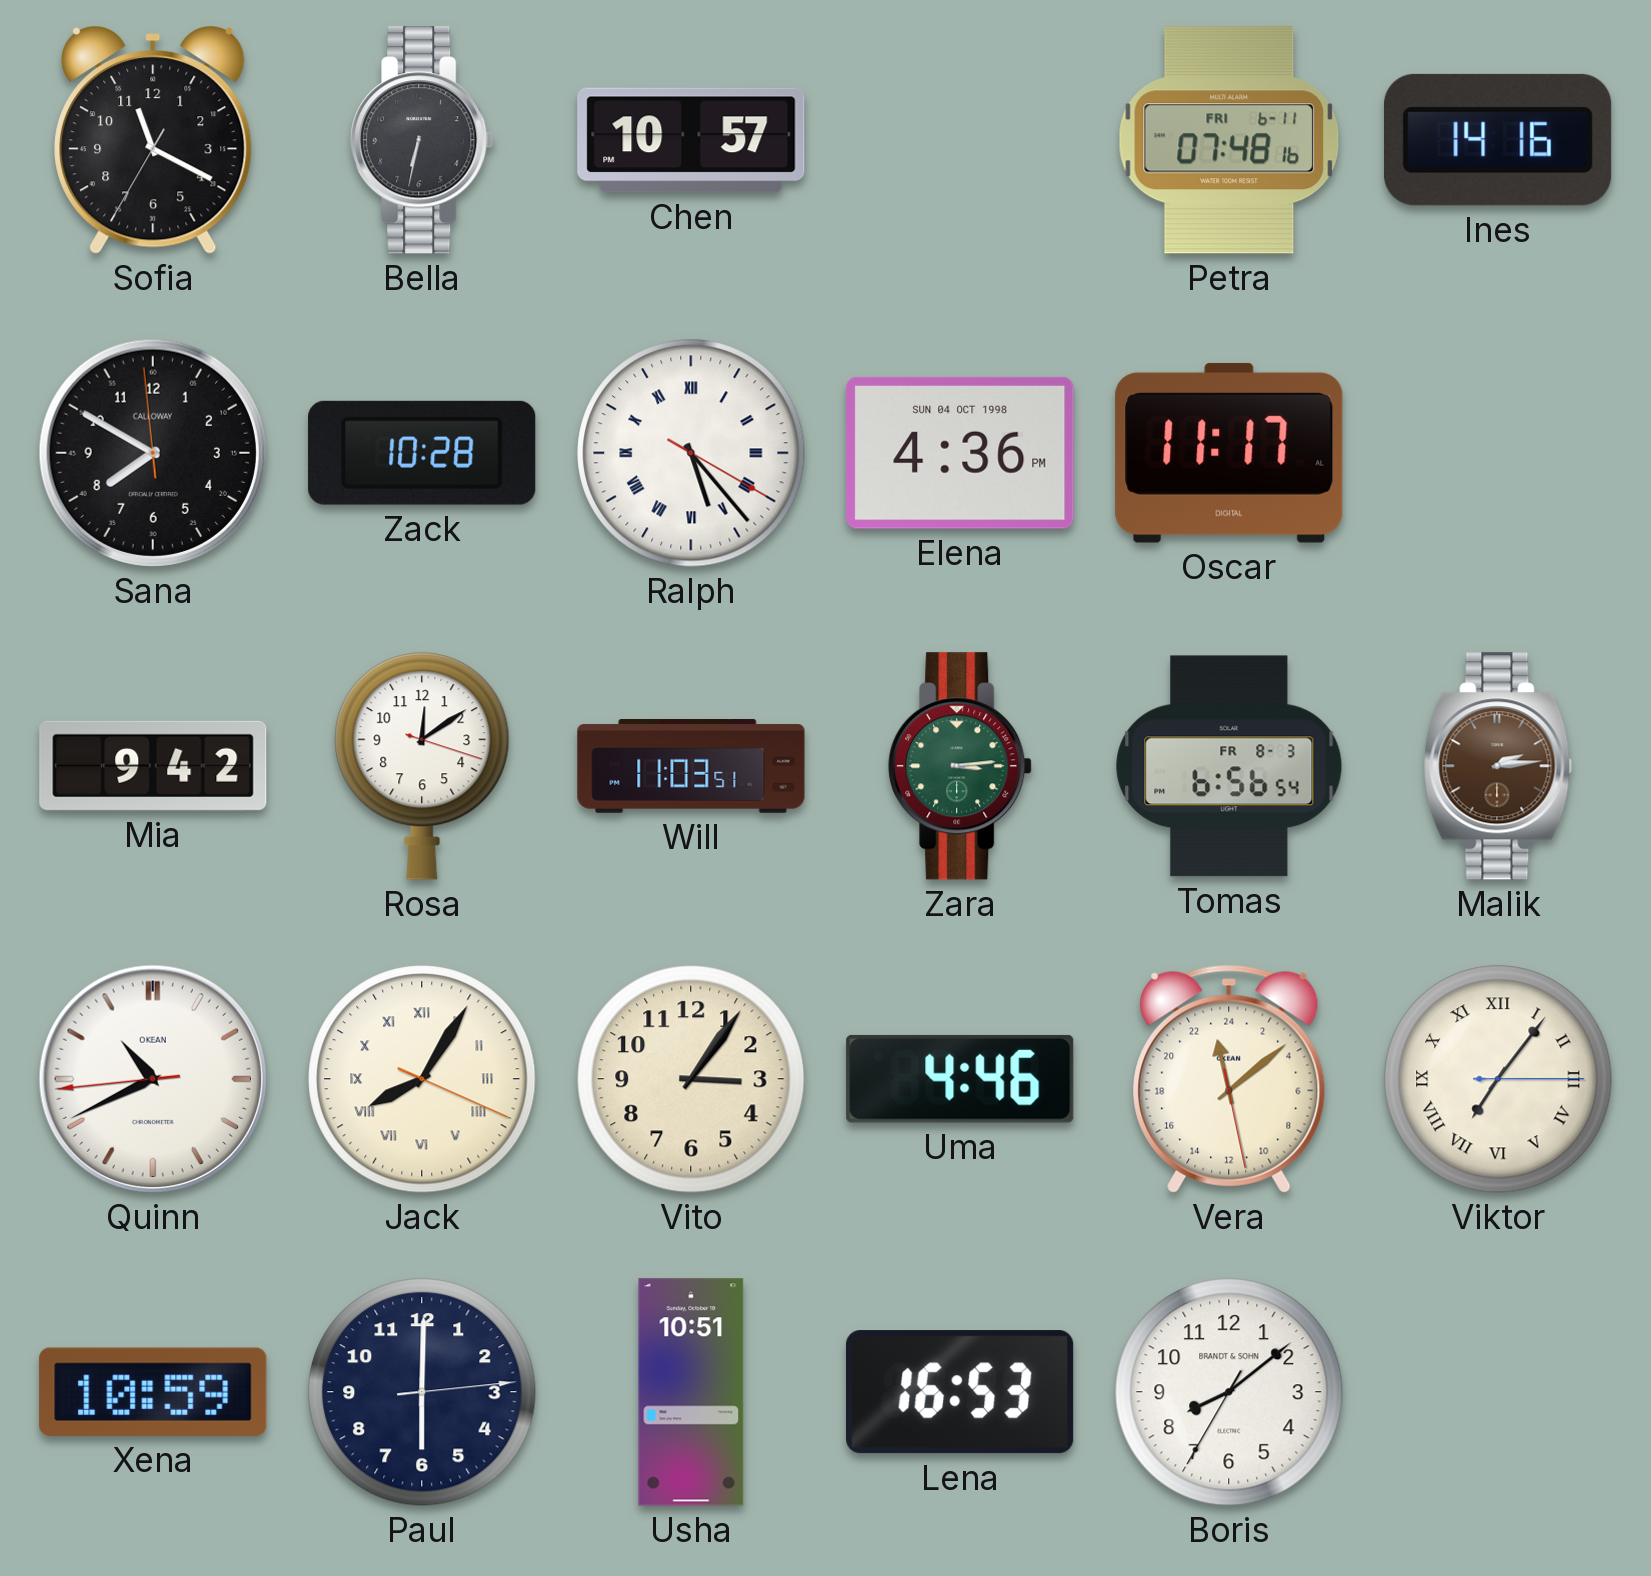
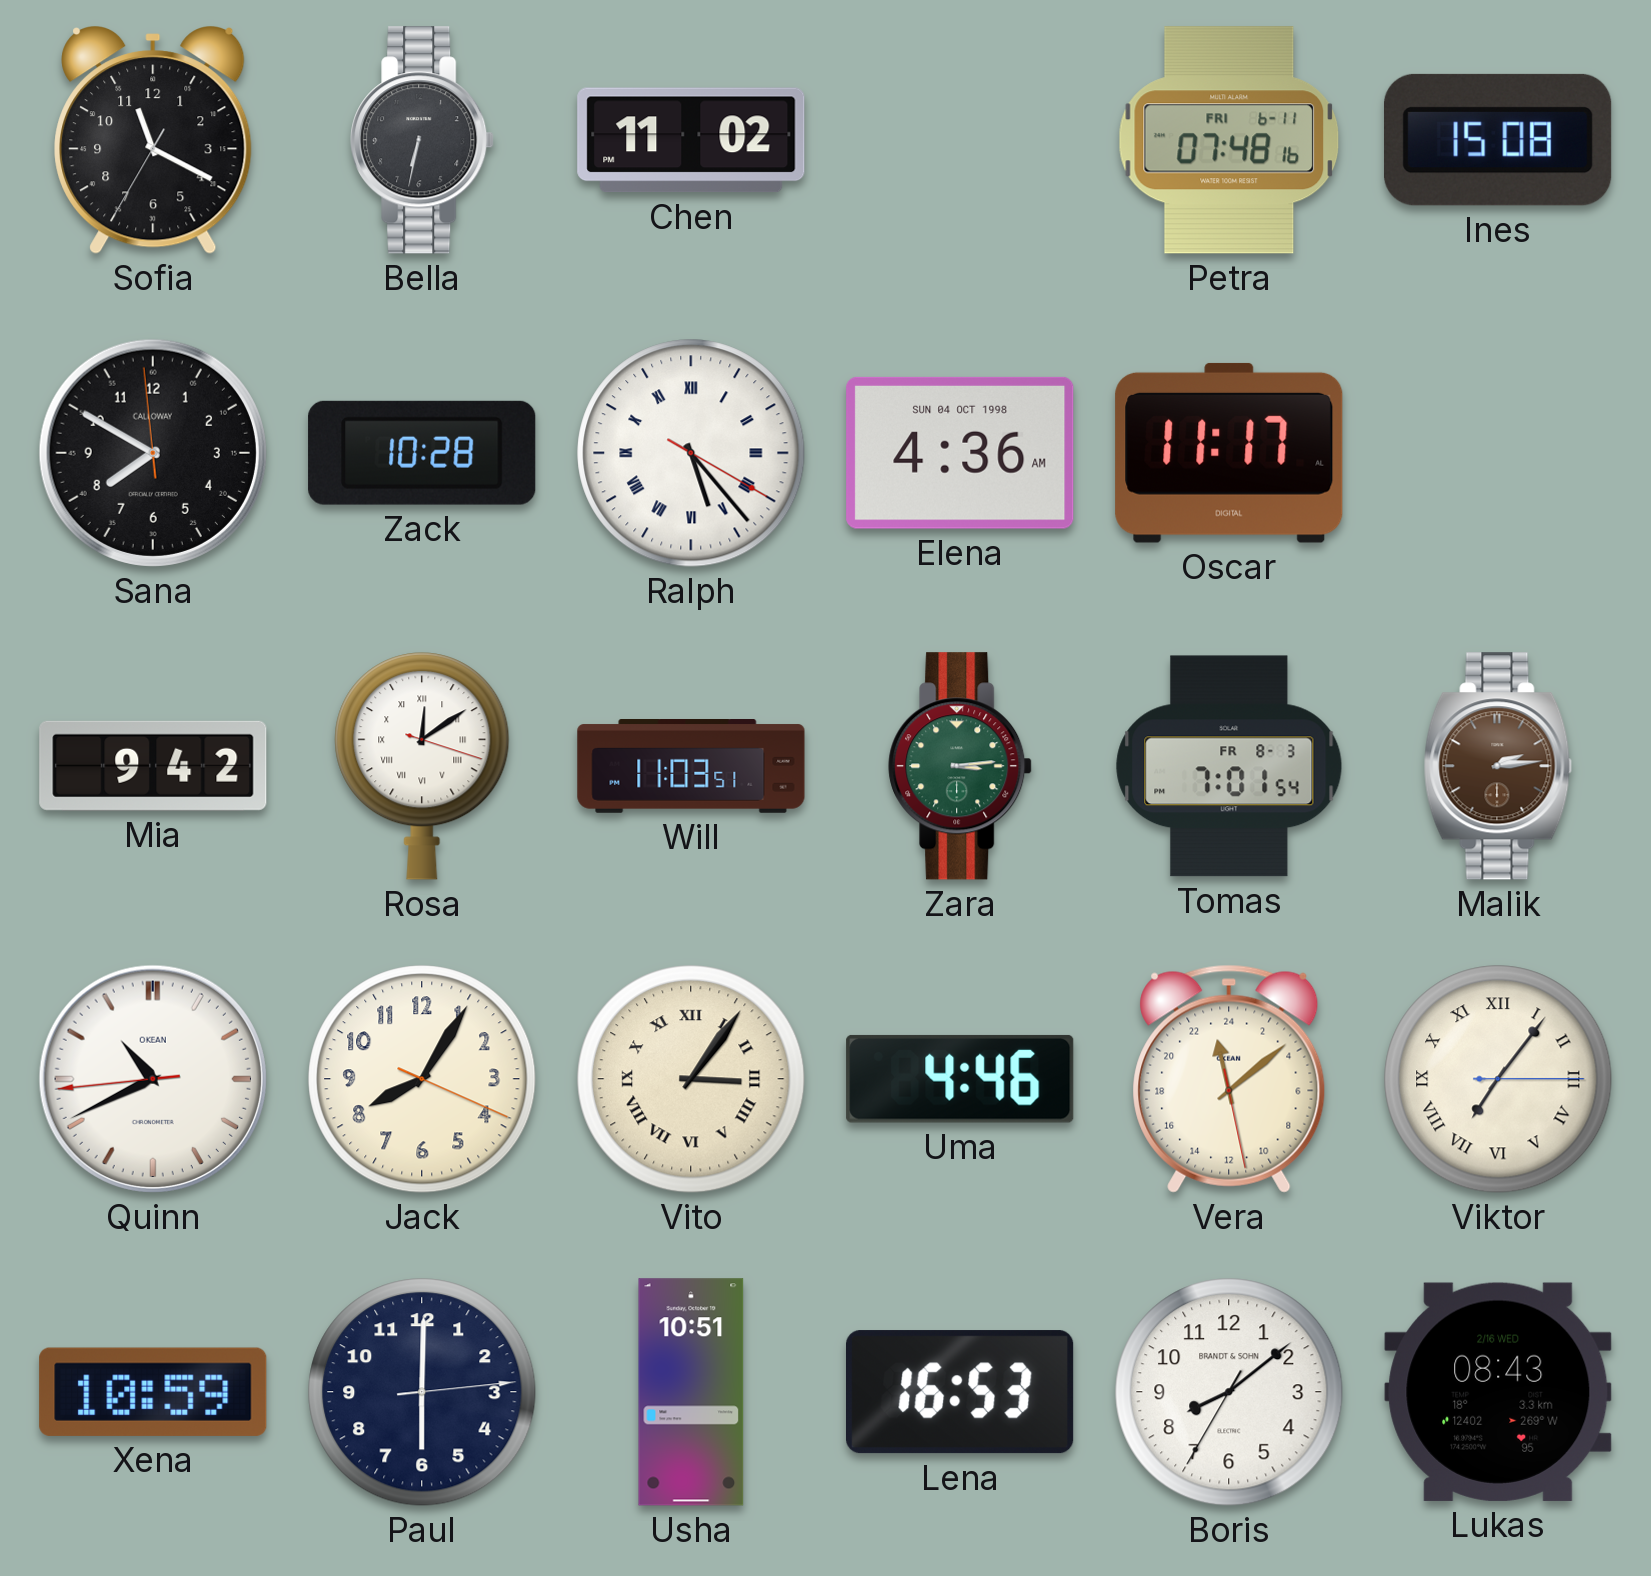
Chen: 10:57 -> 11:02
Ines: 14:16 -> 15:08
Elena: 4:36 PM -> 4:36 AM
Rosa numerals: Arabic -> Roman
Tomas: 6:56 -> 7:01
Jack numerals: Roman -> Arabic
Vito numerals: Arabic -> Roman
Lukas: none -> 08:43
